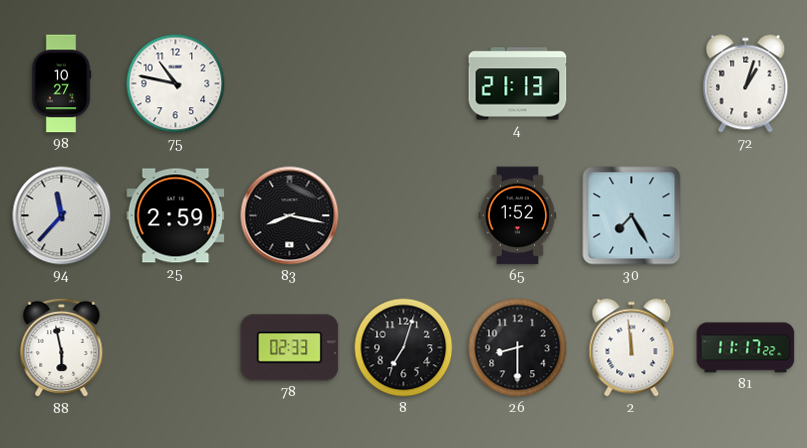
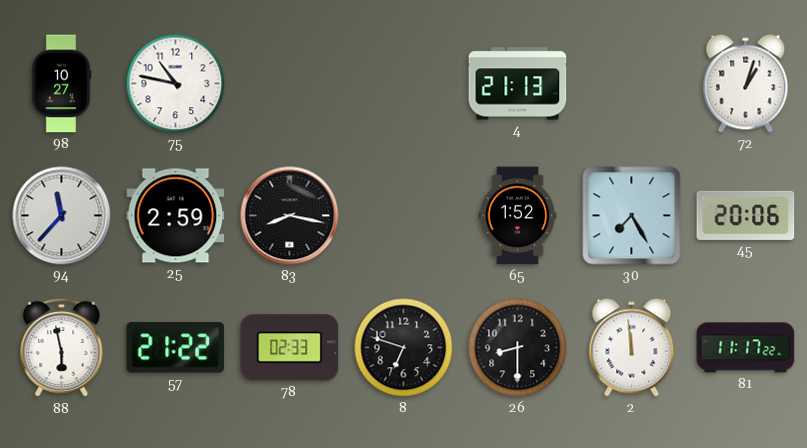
45: none -> 20:06
57: none -> 21:22
8: 7:03 -> 6:48
